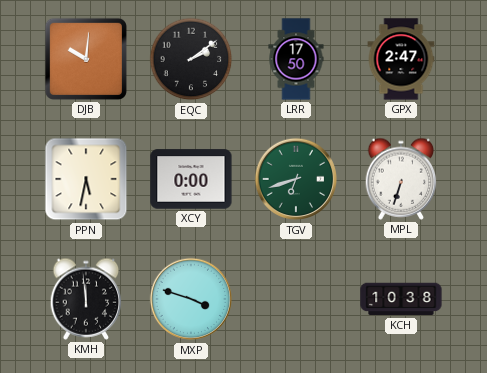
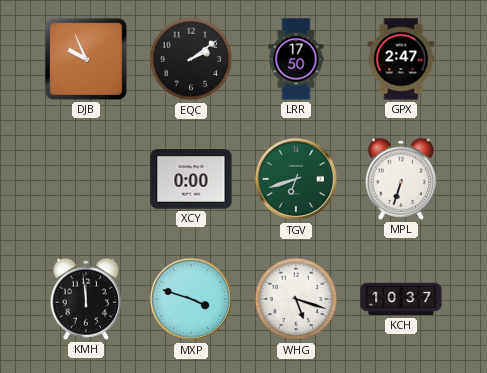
DJB: 10:01 -> 9:56
PPN: 5:32 -> none
WHG: none -> 5:18
KCH: 10:38 -> 10:37
